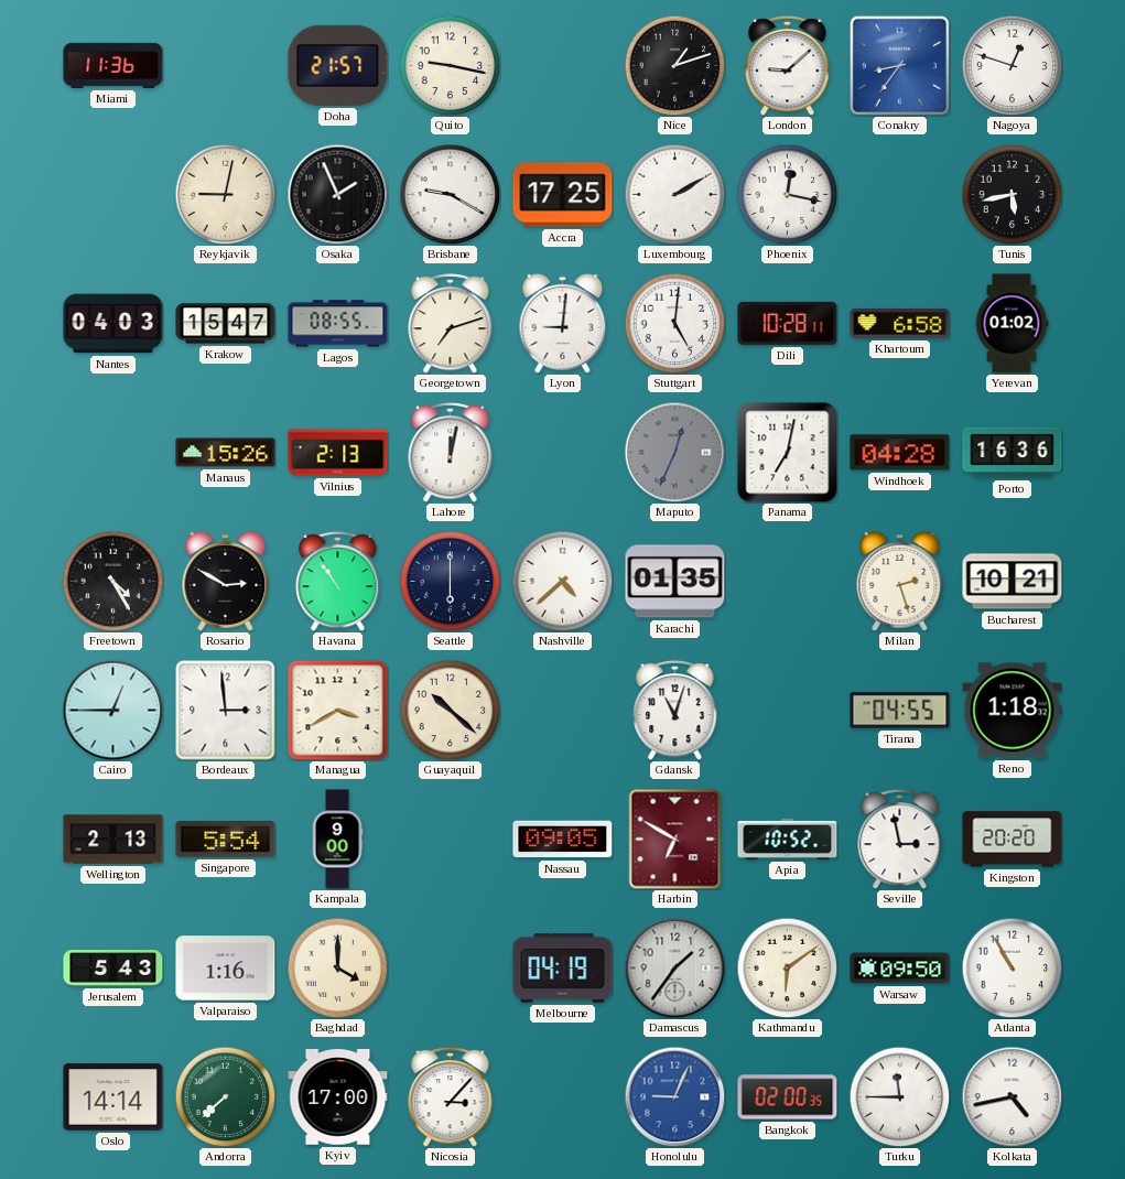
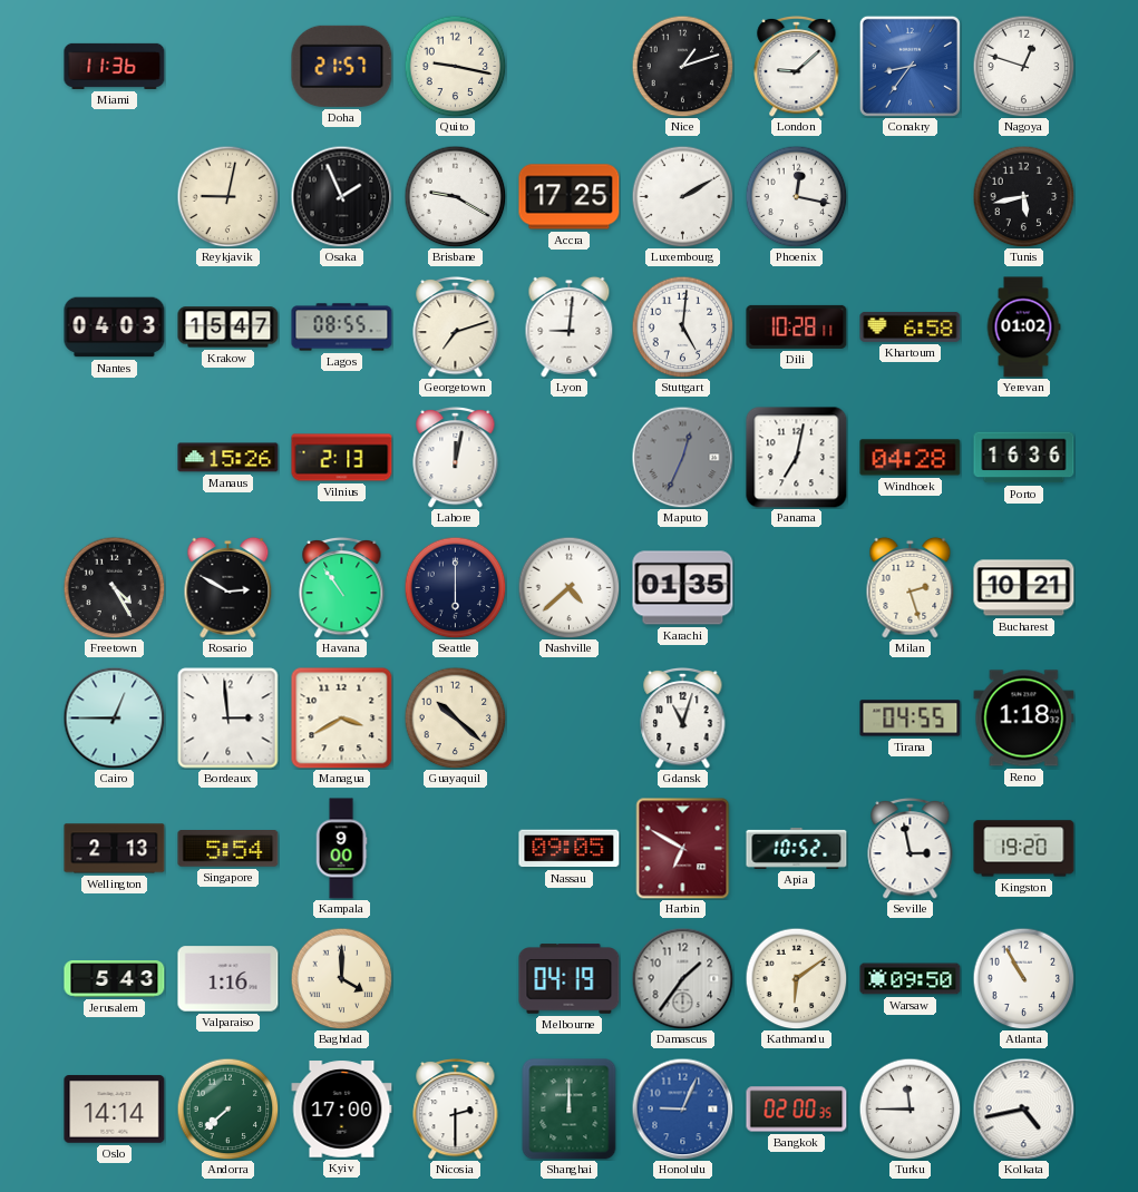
Kingston: 20:20 -> 19:20
Nicosia: 3:07 -> 2:30
Shanghai: none -> 12:00
